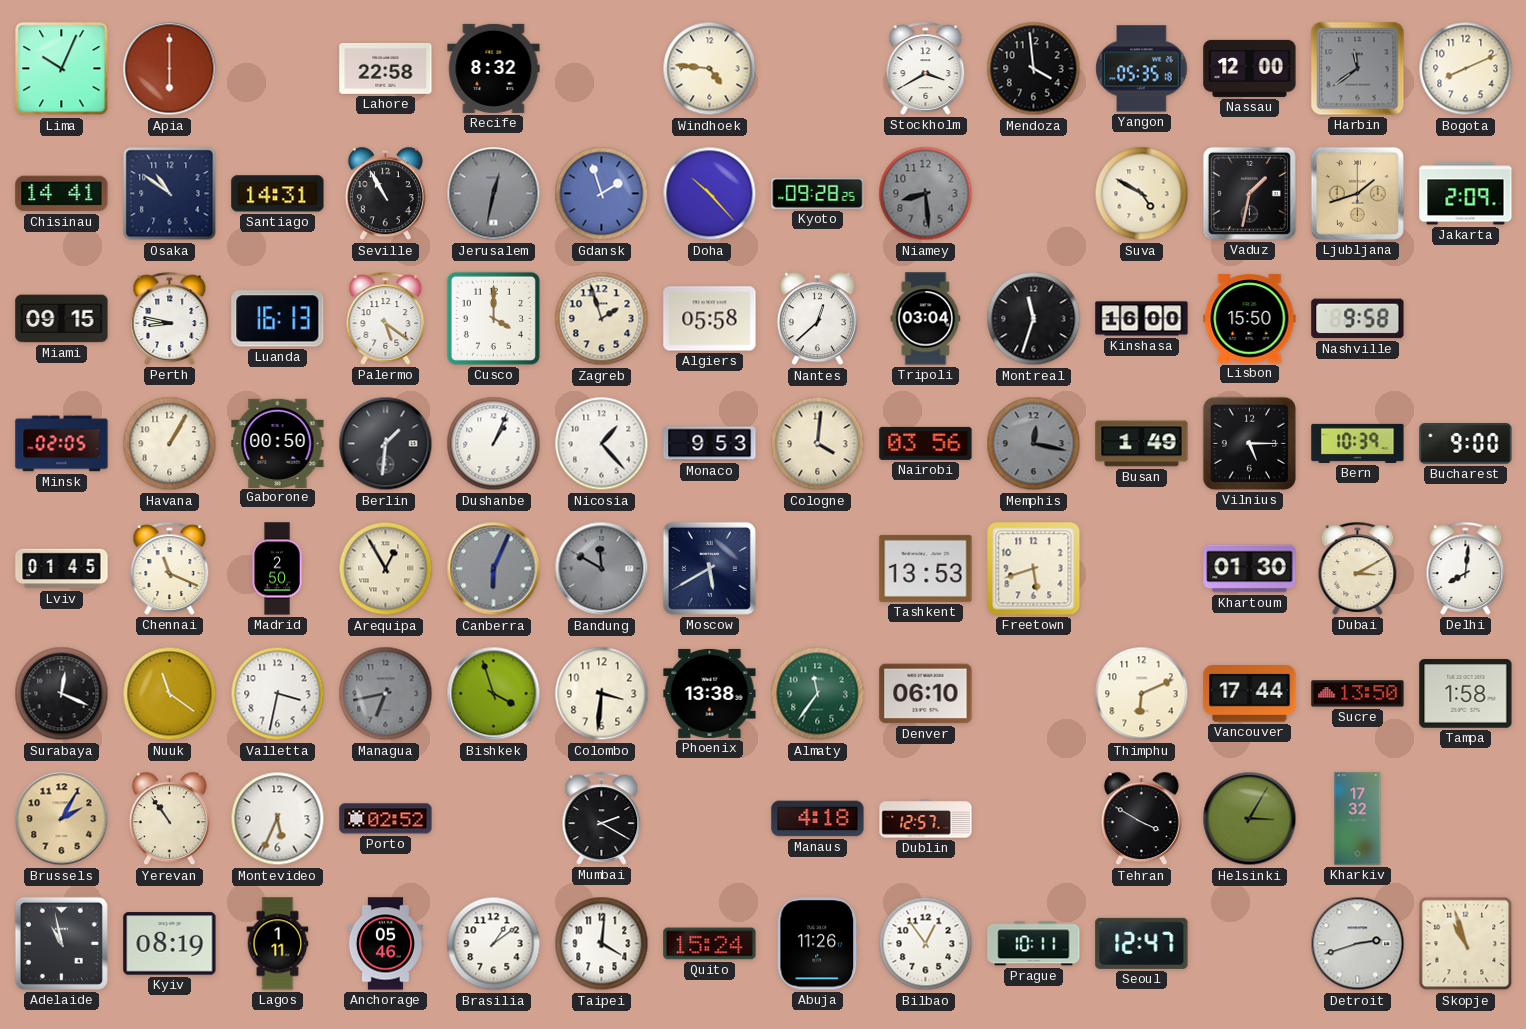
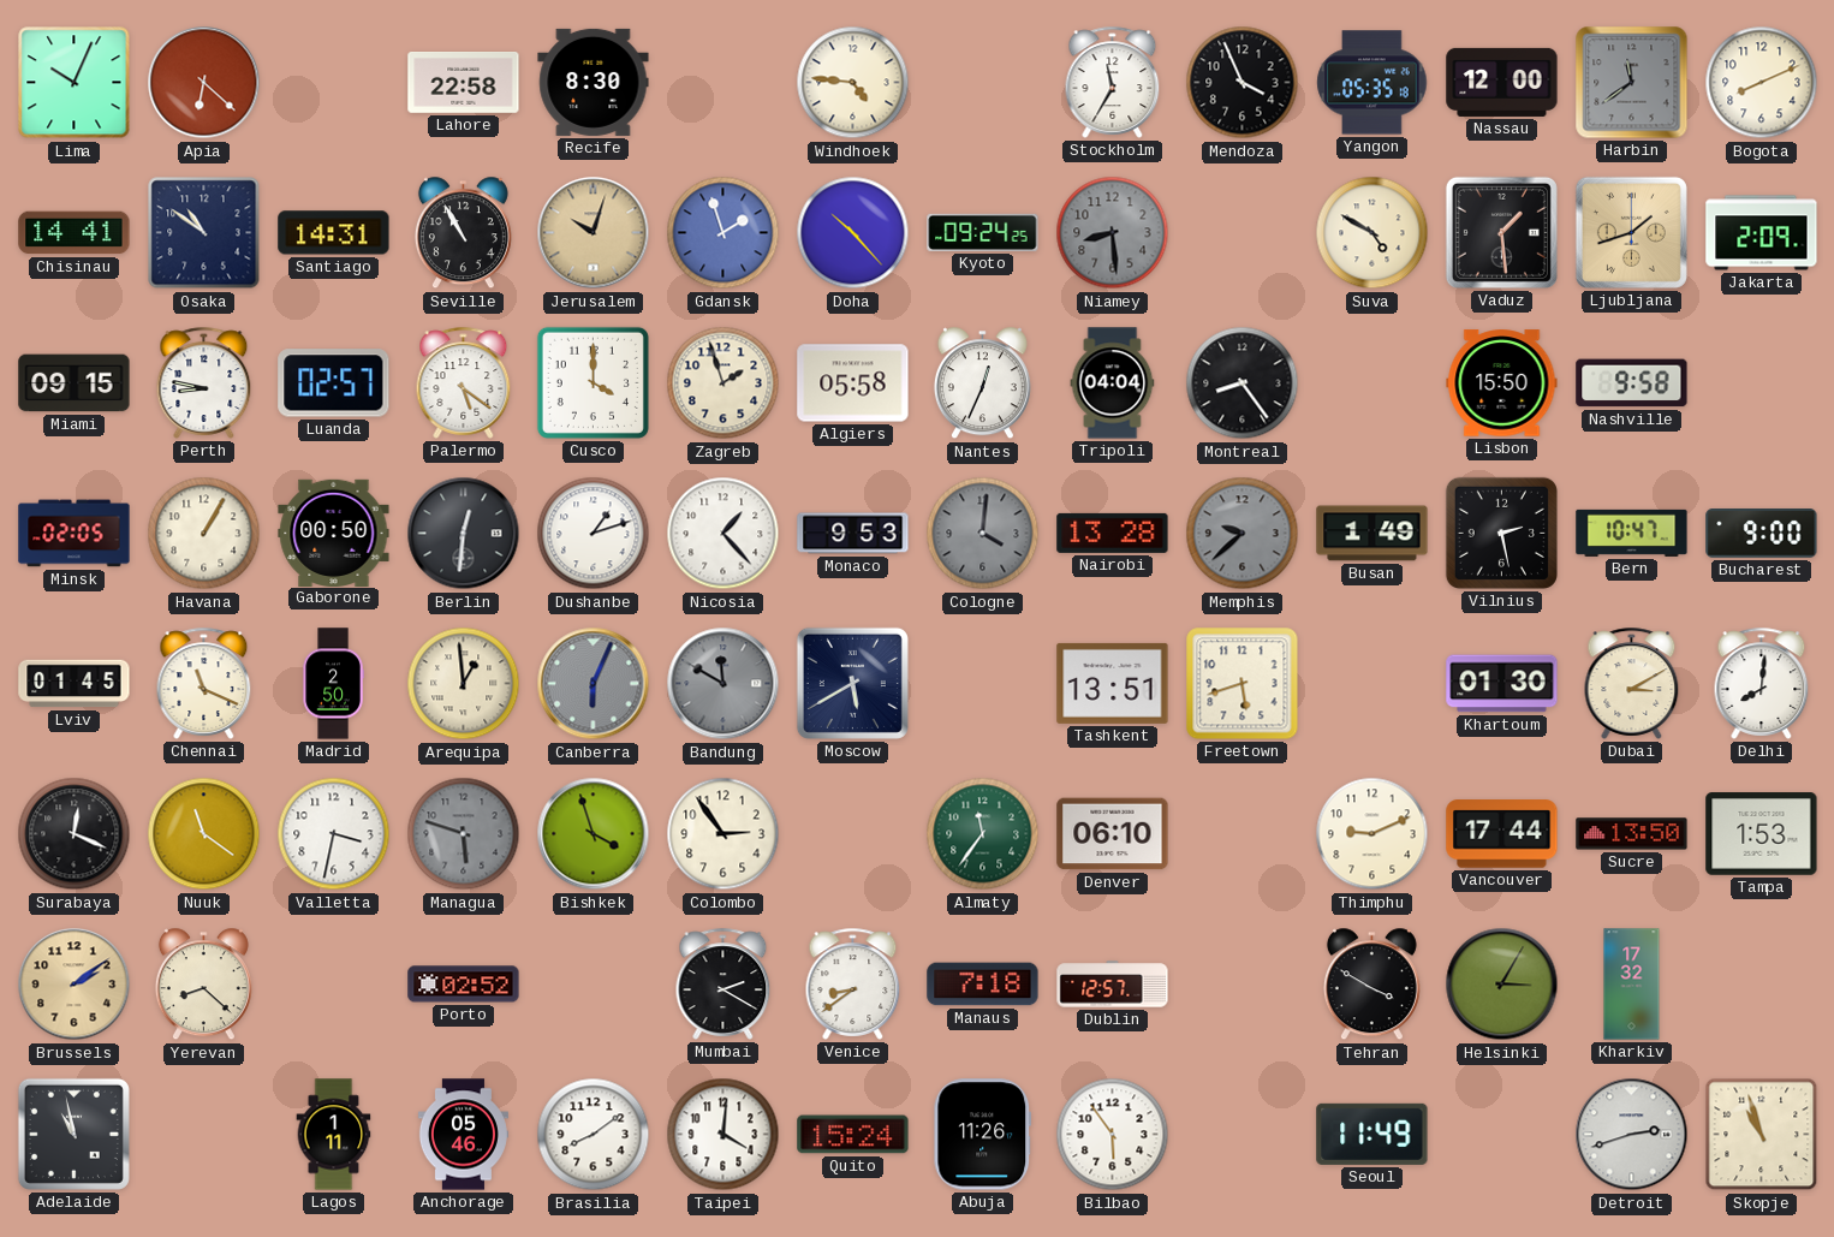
Apia: 6:00 -> 6:22
Recife: 8:32 -> 8:30
Stockholm: 3:40 -> 11:35
Mendoza: 3:59 -> 3:56
Jerusalem: 12:32 -> 10:03
Jerusalem dial: grey -> champagne
Kyoto: 09:28 -> 09:24
Vaduz: 1:32 -> 1:29
Luanda: 16:13 -> 02:57
Nantes: 12:38 -> 12:34
Tripoli: 03:04 -> 04:04
Montreal: 11:33 -> 8:24
Kinshasa: 16:00 -> none
Berlin: 1:31 -> 12:31
Dushanbe: 1:04 -> 1:12
Cologne dial: cream -> grey
Nairobi: 03:56 -> 13:28
Memphis: 12:17 -> 9:38
Vilnius: 5:15 -> 2:28
Bern: 10:39 -> 10:47
Arequipa: 12:55 -> 12:59
Tashkent: 13:53 -> 13:51
Managua: 6:43 -> 5:48
Colombo: 3:31 -> 2:54
Phoenix: 13:38 -> none
Thimphu: 6:11 -> 9:11
Tampa: 1:58 -> 1:53
Brussels: 2:05 -> 2:09
Yerevan: 10:54 -> 8:22
Montevideo: 5:34 -> none
Venice: none -> 8:39
Manaus: 4:18 -> 7:18
Kyiv: 08:19 -> none
Brasilia: 1:09 -> 8:09
Bilbao: 12:54 -> 5:54
Prague: 10:11 -> none
Seoul: 12:47 -> 11:49
